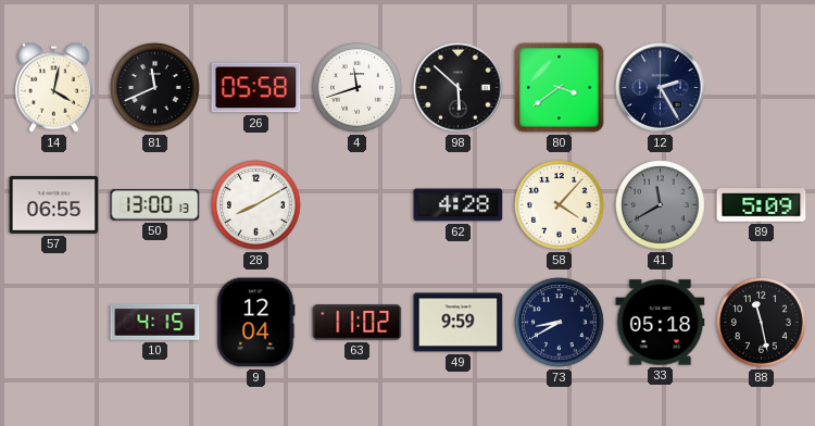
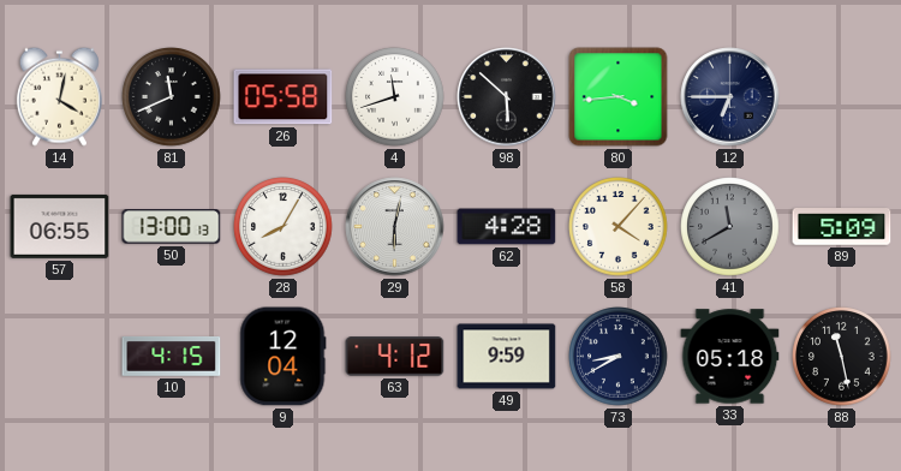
80: 3:39 -> 3:44
12: 2:25 -> 6:45
28: 8:10 -> 8:05
29: none -> 6:02
63: 11:02 -> 4:12
